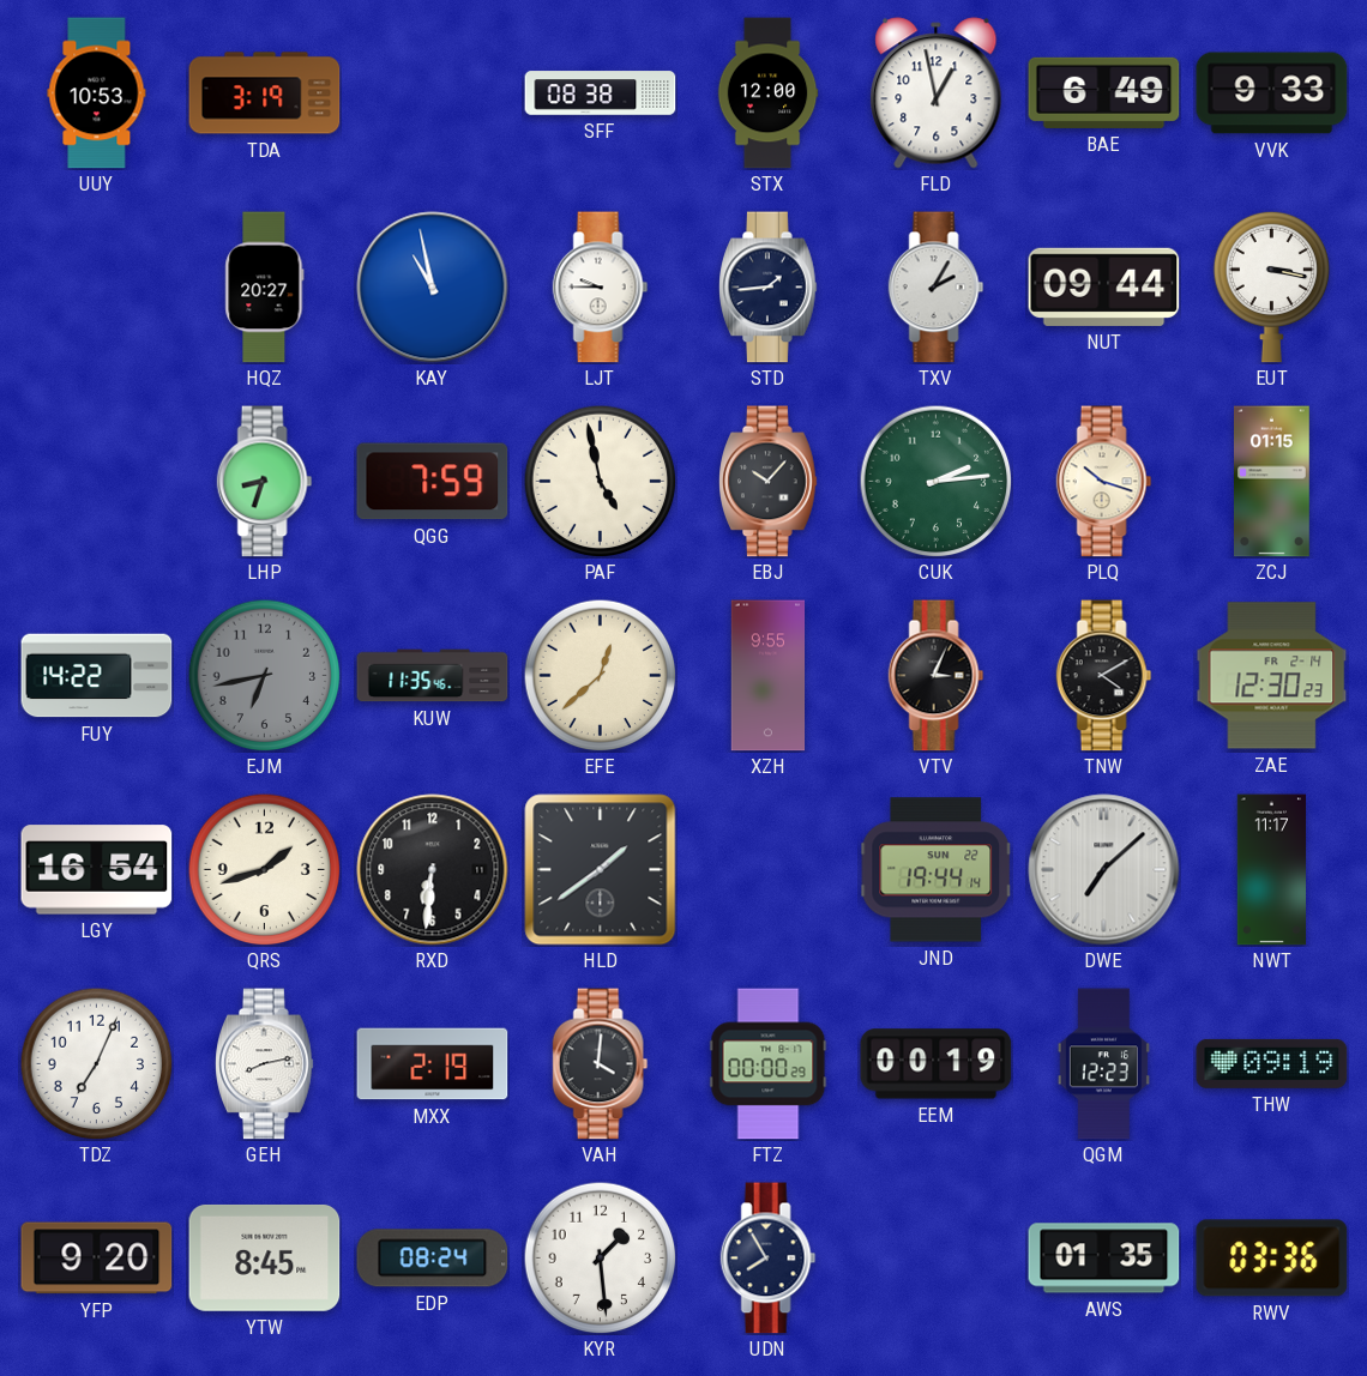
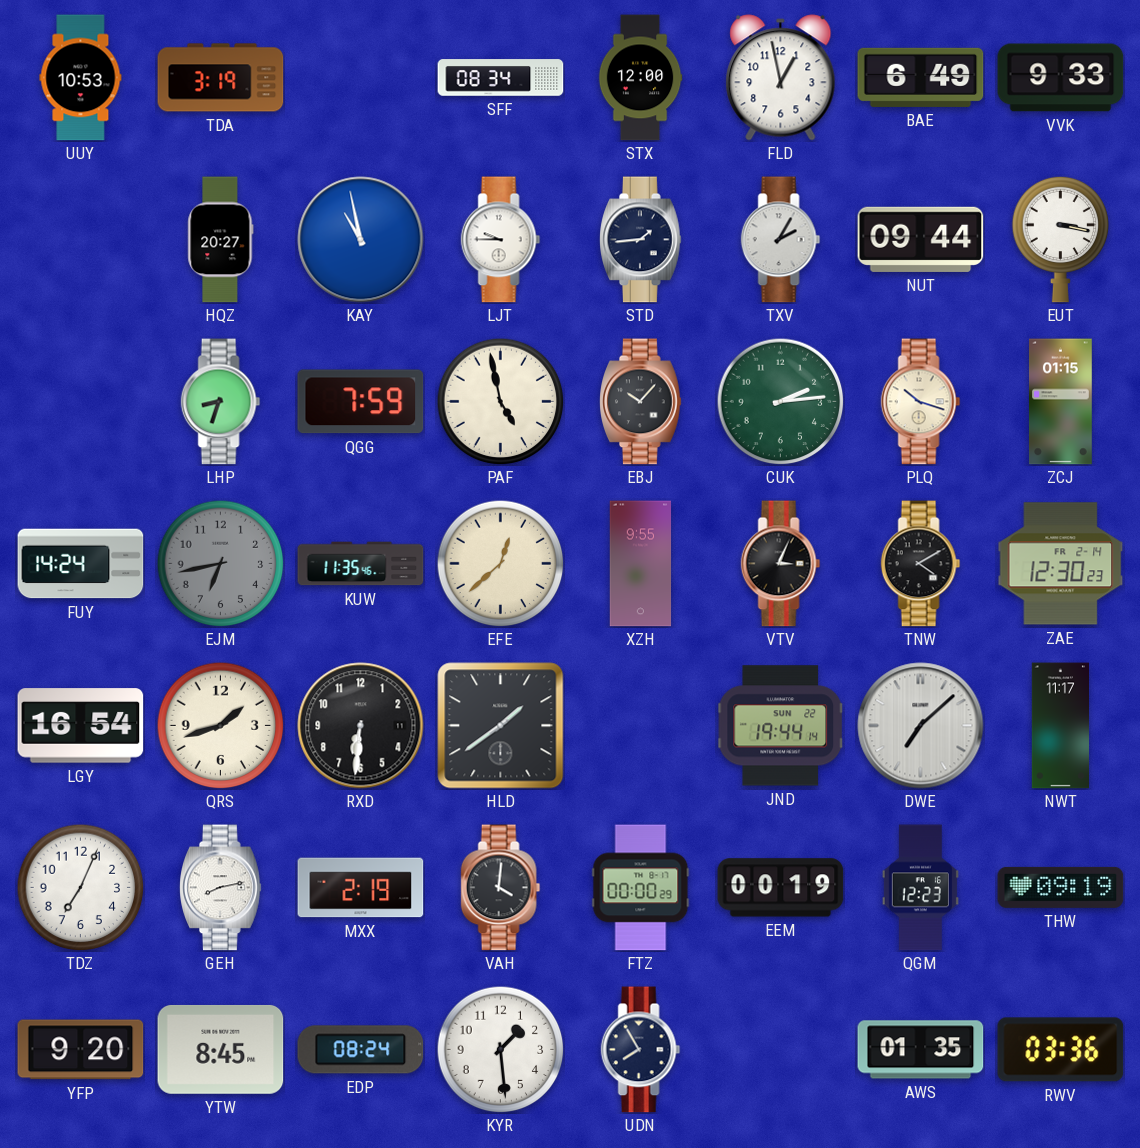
SFF: 08:38 -> 08:34
FUY: 14:22 -> 14:24
